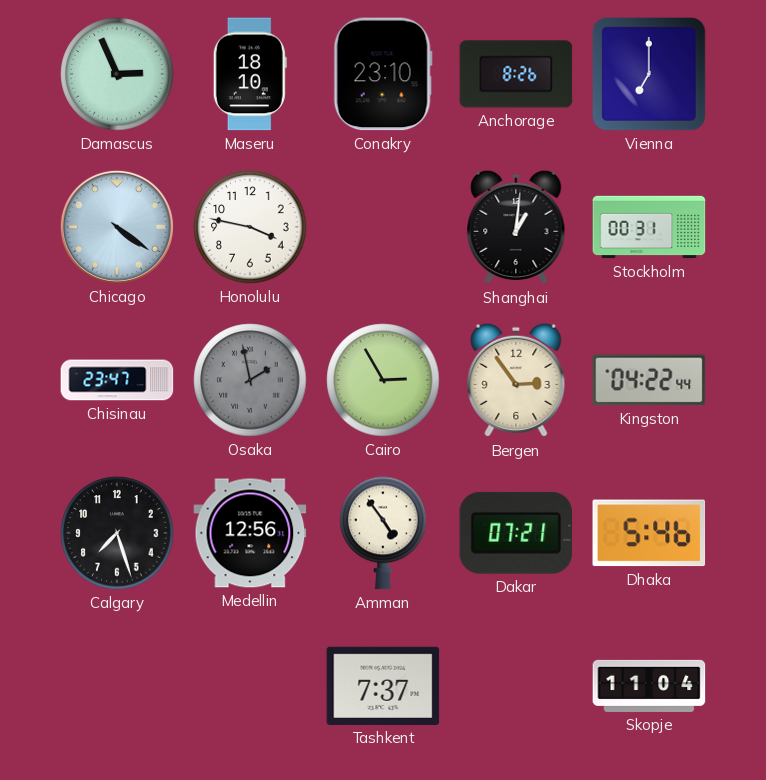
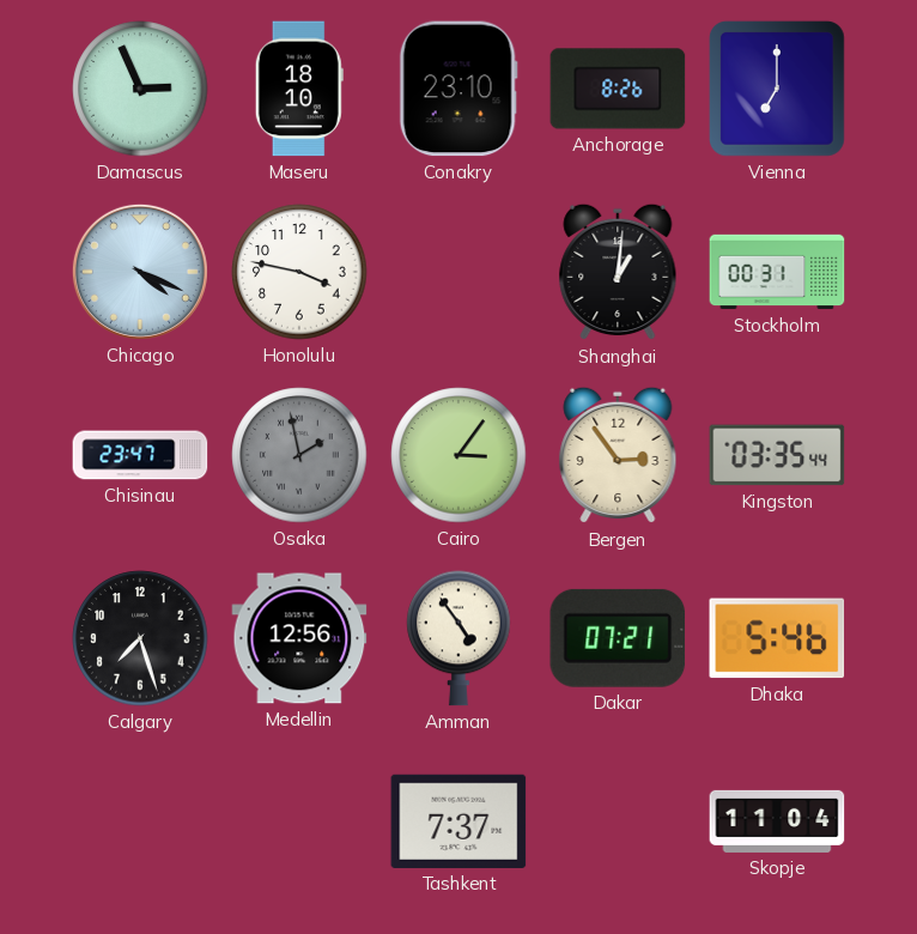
Chicago: 4:21 -> 4:19
Cairo: 2:55 -> 3:06
Kingston: 04:22 -> 03:35
